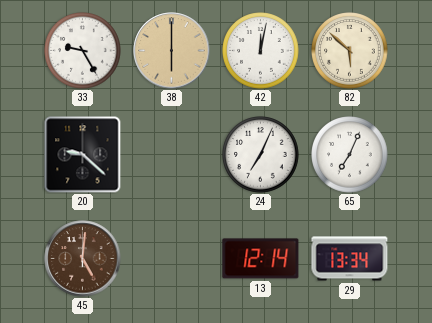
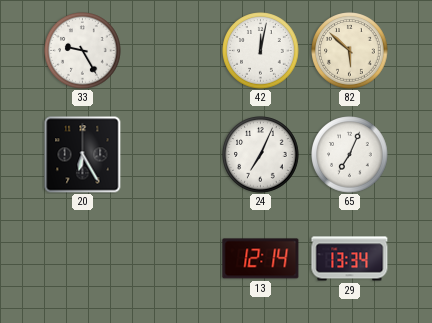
38: 6:00 -> none
20: 9:22 -> 6:25
45: 5:01 -> none
